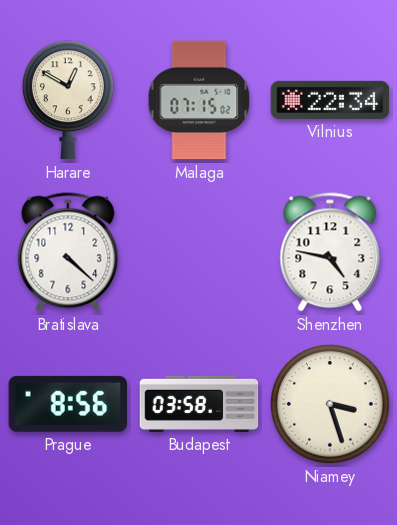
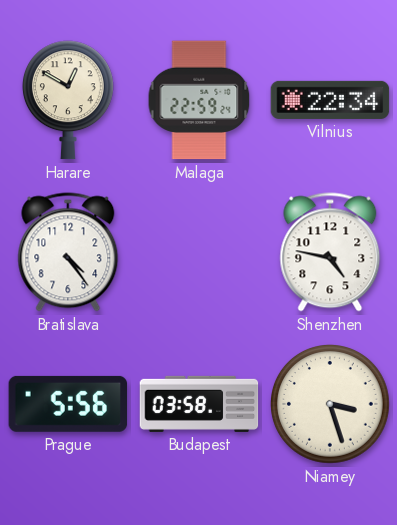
Malaga: 07:15 -> 22:59
Bratislava: 4:22 -> 4:24
Prague: 8:56 -> 5:56
